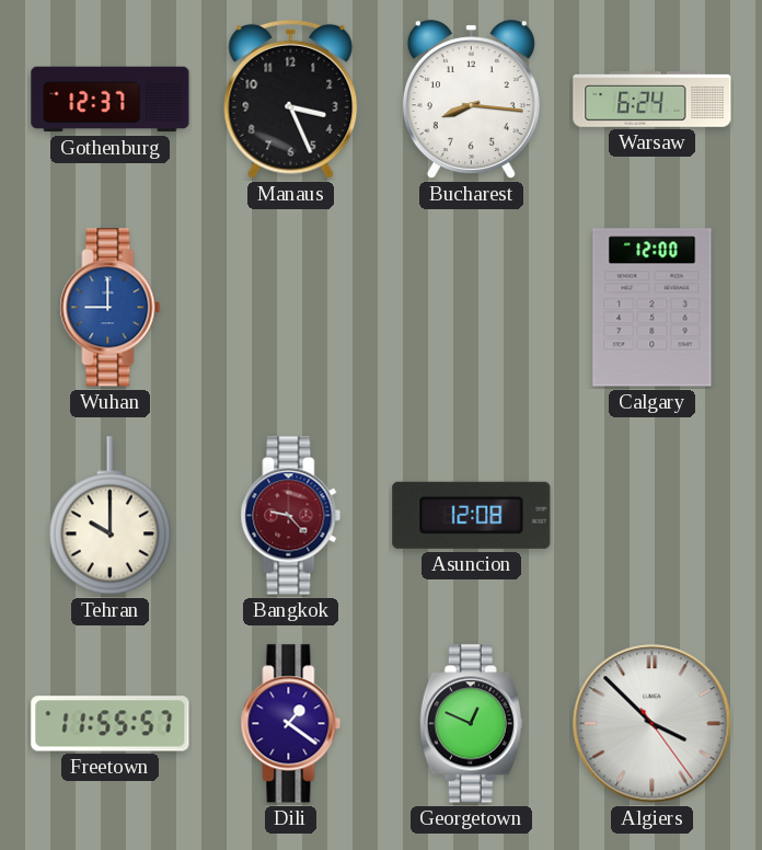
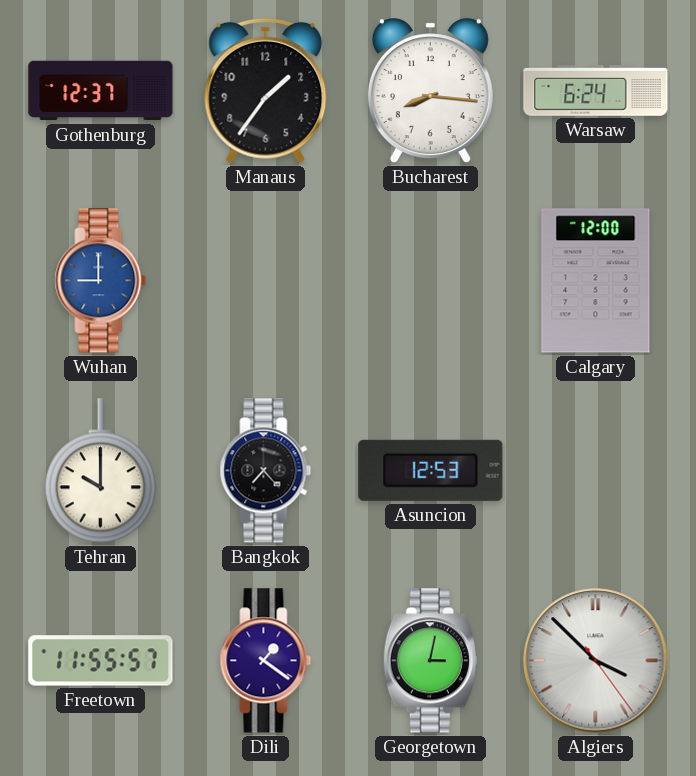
Manaus: 3:26 -> 1:36
Bangkok: 9:23 -> 7:23
Bangkok dial: burgundy -> black
Asuncion: 12:08 -> 12:53
Georgetown: 12:49 -> 3:02
